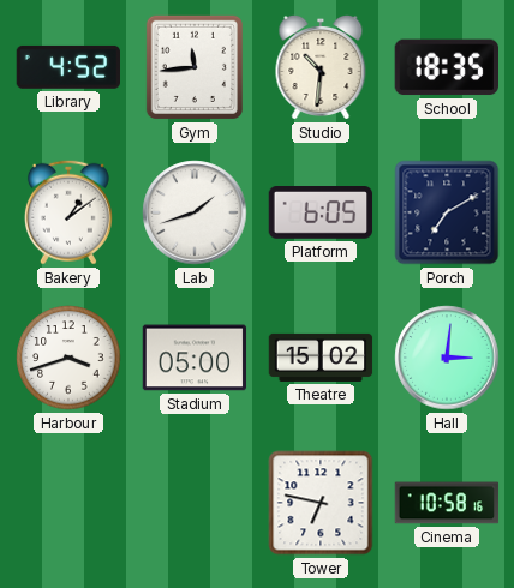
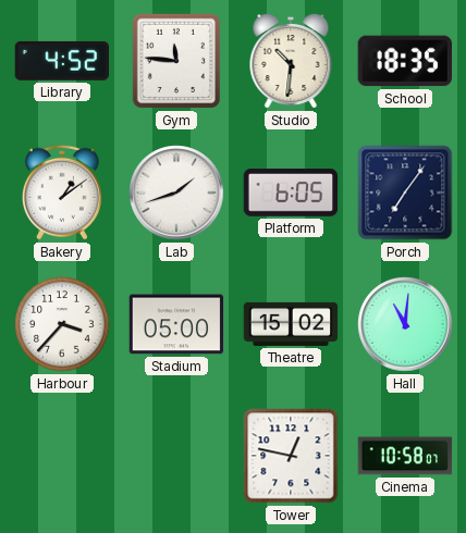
Gym: 11:44 -> 11:46
Porch: 7:10 -> 7:06
Harbour: 3:42 -> 3:37
Hall: 3:01 -> 11:01
Tower: 6:47 -> 12:47
Cinema: 10:58:16 -> 10:58:07
